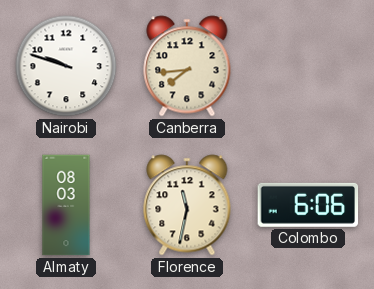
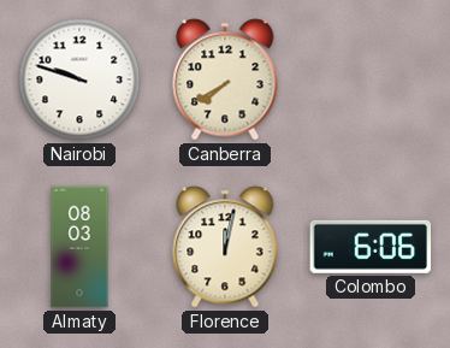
Canberra: 7:44 -> 7:40
Florence: 11:32 -> 12:02
